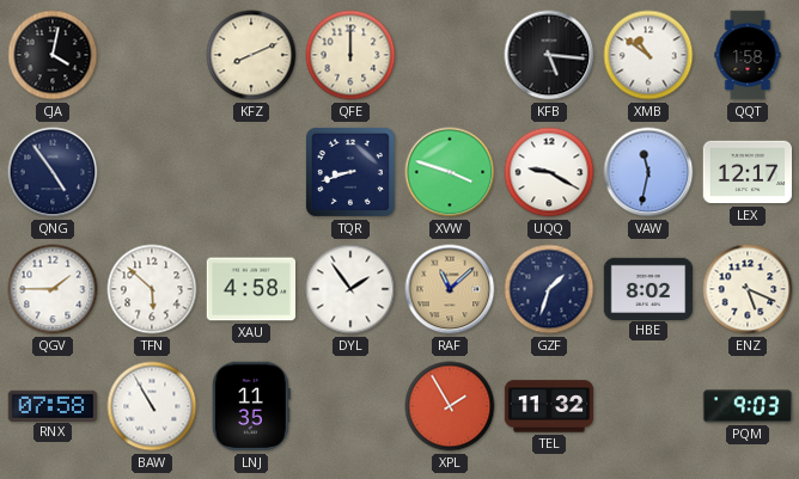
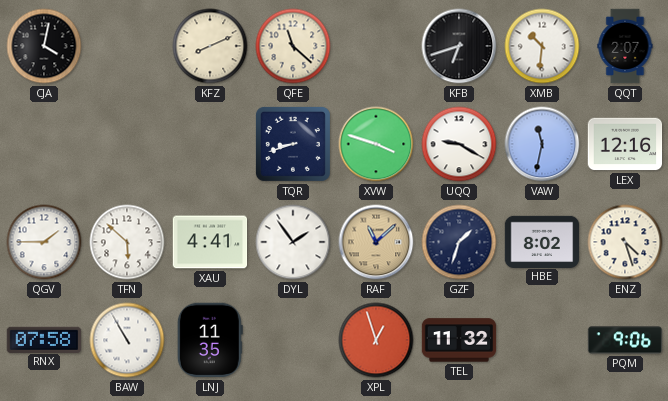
QFE: 12:00 -> 11:22
KFB: 5:16 -> 6:42
XMB: 10:51 -> 10:31
QQT: 1:58 -> 2:07
QNG: 4:54 -> none
LEX: 12:17 -> 12:16
XAU: 4:58 -> 4:41
ENZ: 5:19 -> 4:27
XPL: 1:55 -> 12:57
PQM: 9:03 -> 9:06
